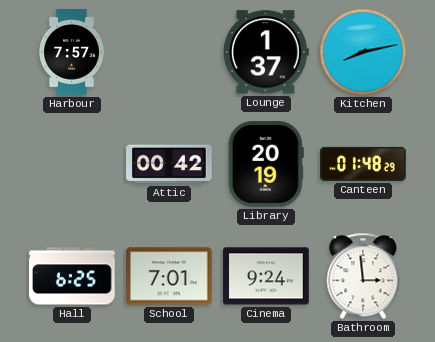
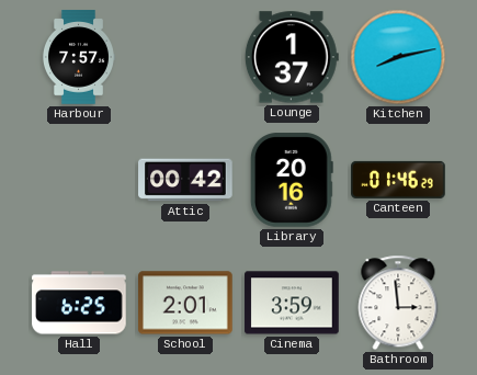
Library: 20:19 -> 20:16
Canteen: 01:48 -> 01:46
School: 7:01 -> 2:01
Cinema: 9:24 -> 3:59
